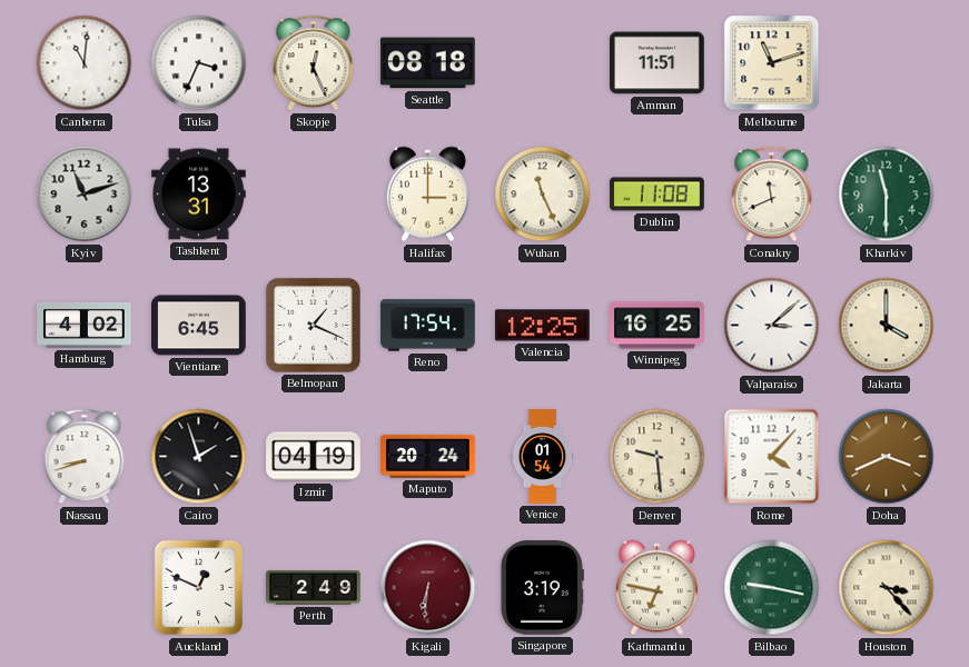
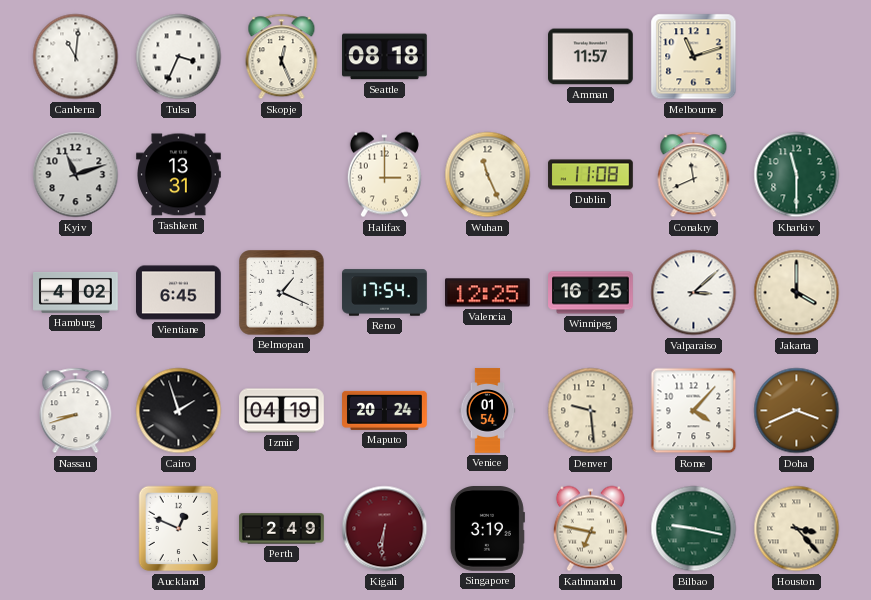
Amman: 11:51 -> 11:57
